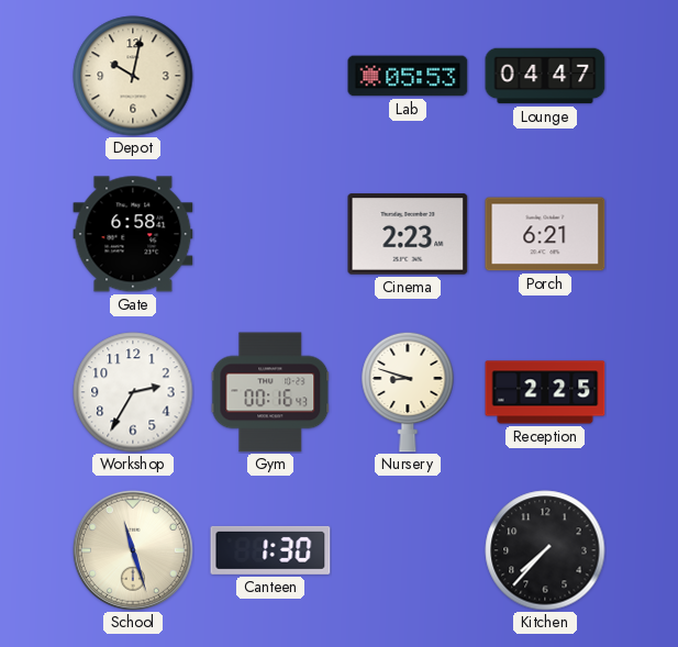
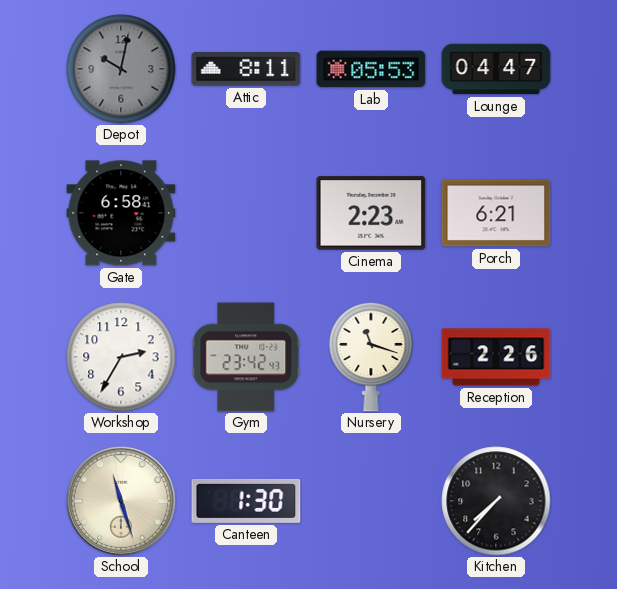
Depot dial: cream -> grey
Attic: none -> 8:11
Gym: 00:16 -> 23:42
Nursery: 8:48 -> 11:18
Reception: 2:25 -> 2:26
